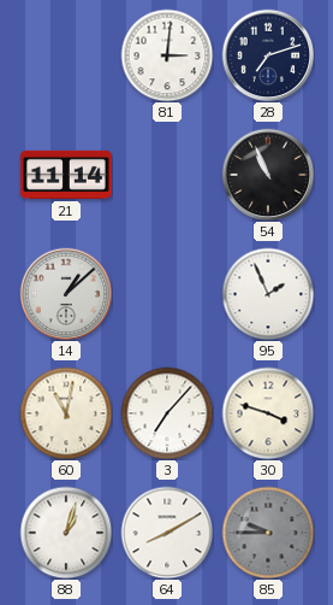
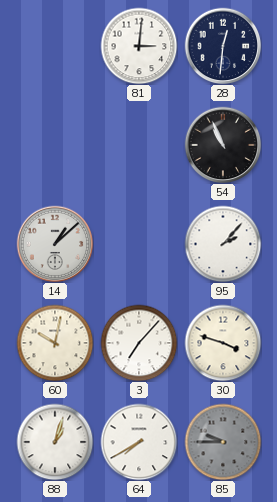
28: 7:12 -> 12:31
21: 11:14 -> none
95: 1:56 -> 2:07
60: 11:02 -> 10:02
64: 8:10 -> 7:40
